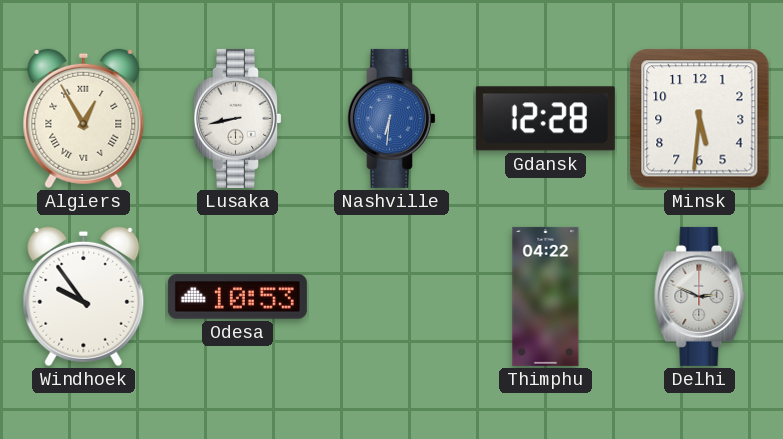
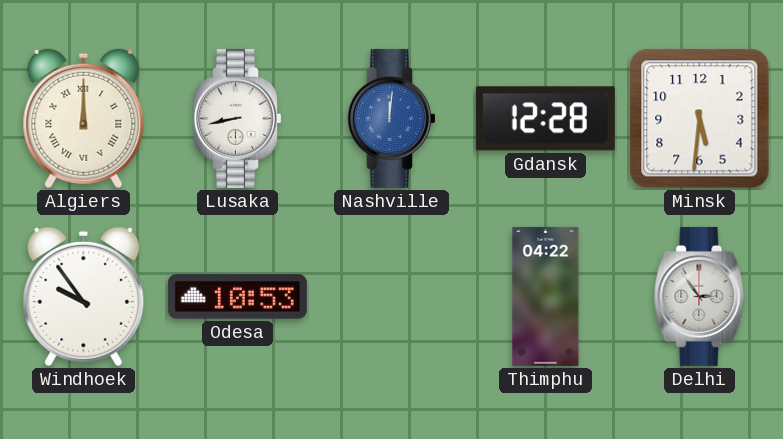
Algiers: 12:55 -> 12:00
Nashville: 6:31 -> 12:01
Delhi: 2:49 -> 2:54
